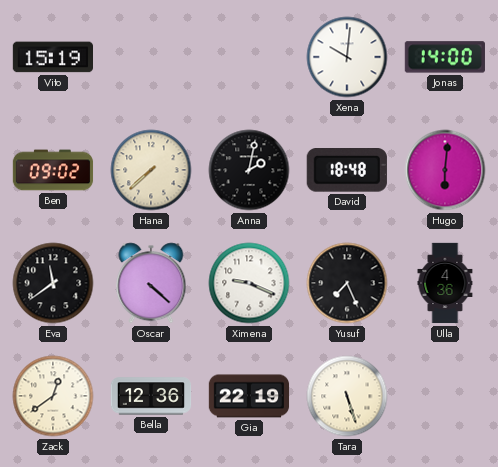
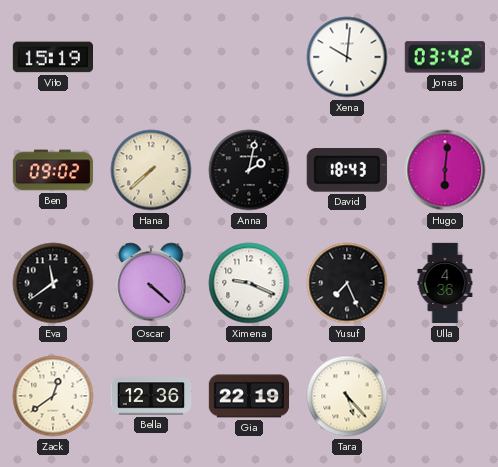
Jonas: 14:00 -> 03:42
David: 18:48 -> 18:43
Tara: 5:27 -> 5:23
